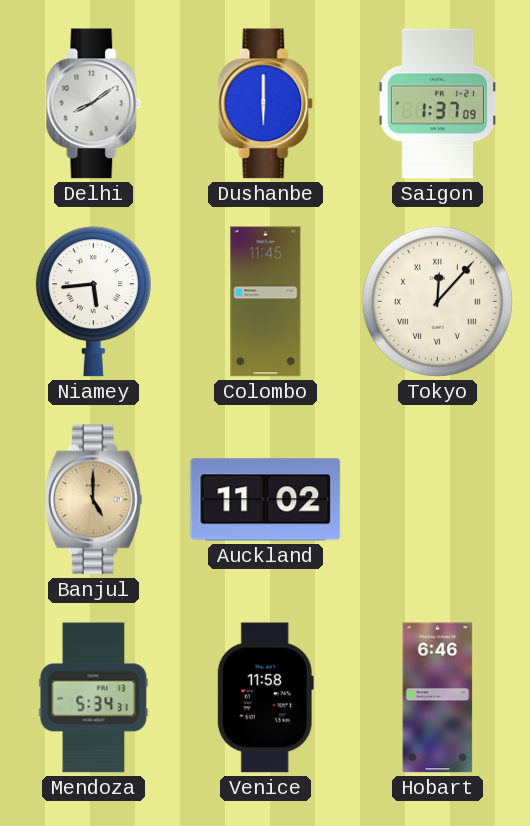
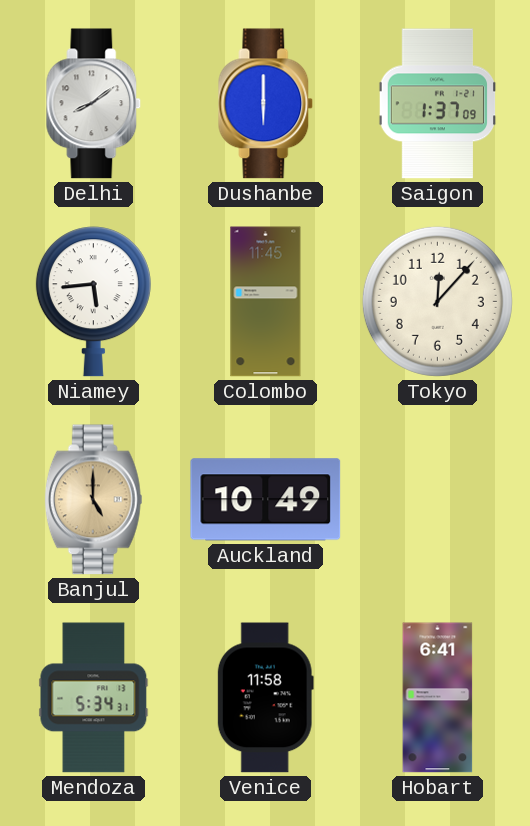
Tokyo numerals: Roman -> Arabic
Auckland: 11:02 -> 10:49
Hobart: 6:46 -> 6:41
